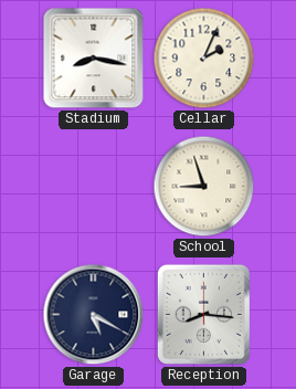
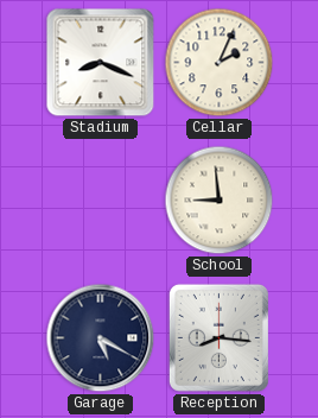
Stadium: 8:17 -> 8:19
School: 8:57 -> 8:59
